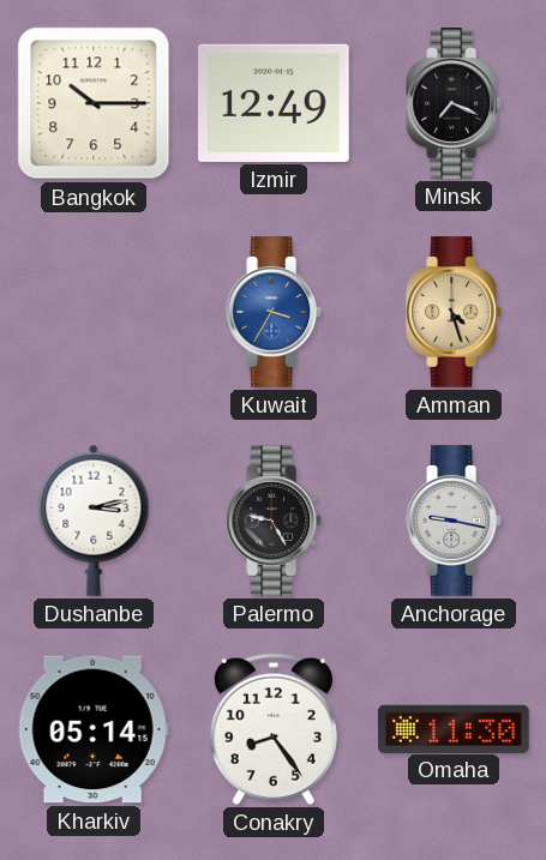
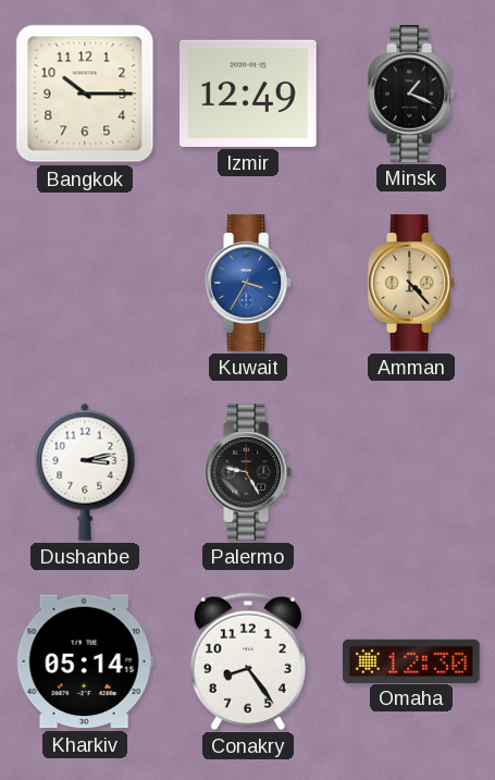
Minsk: 7:19 -> 1:19
Amman: 4:27 -> 4:23
Anchorage: 9:17 -> none
Omaha: 11:30 -> 12:30
